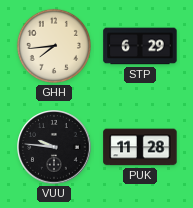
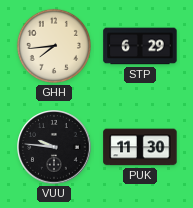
PUK: 11:28 -> 11:30
